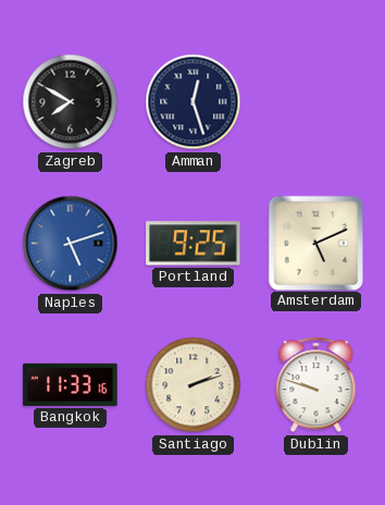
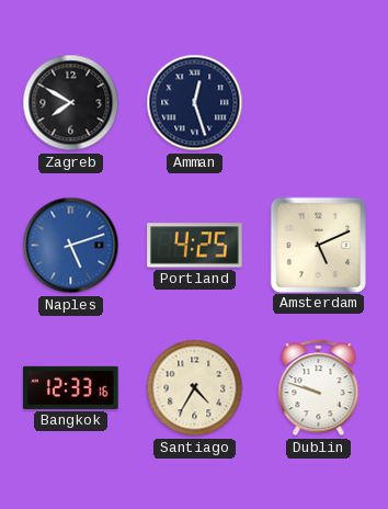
Portland: 9:25 -> 4:25
Bangkok: 11:33 -> 12:33
Santiago: 2:12 -> 4:35
